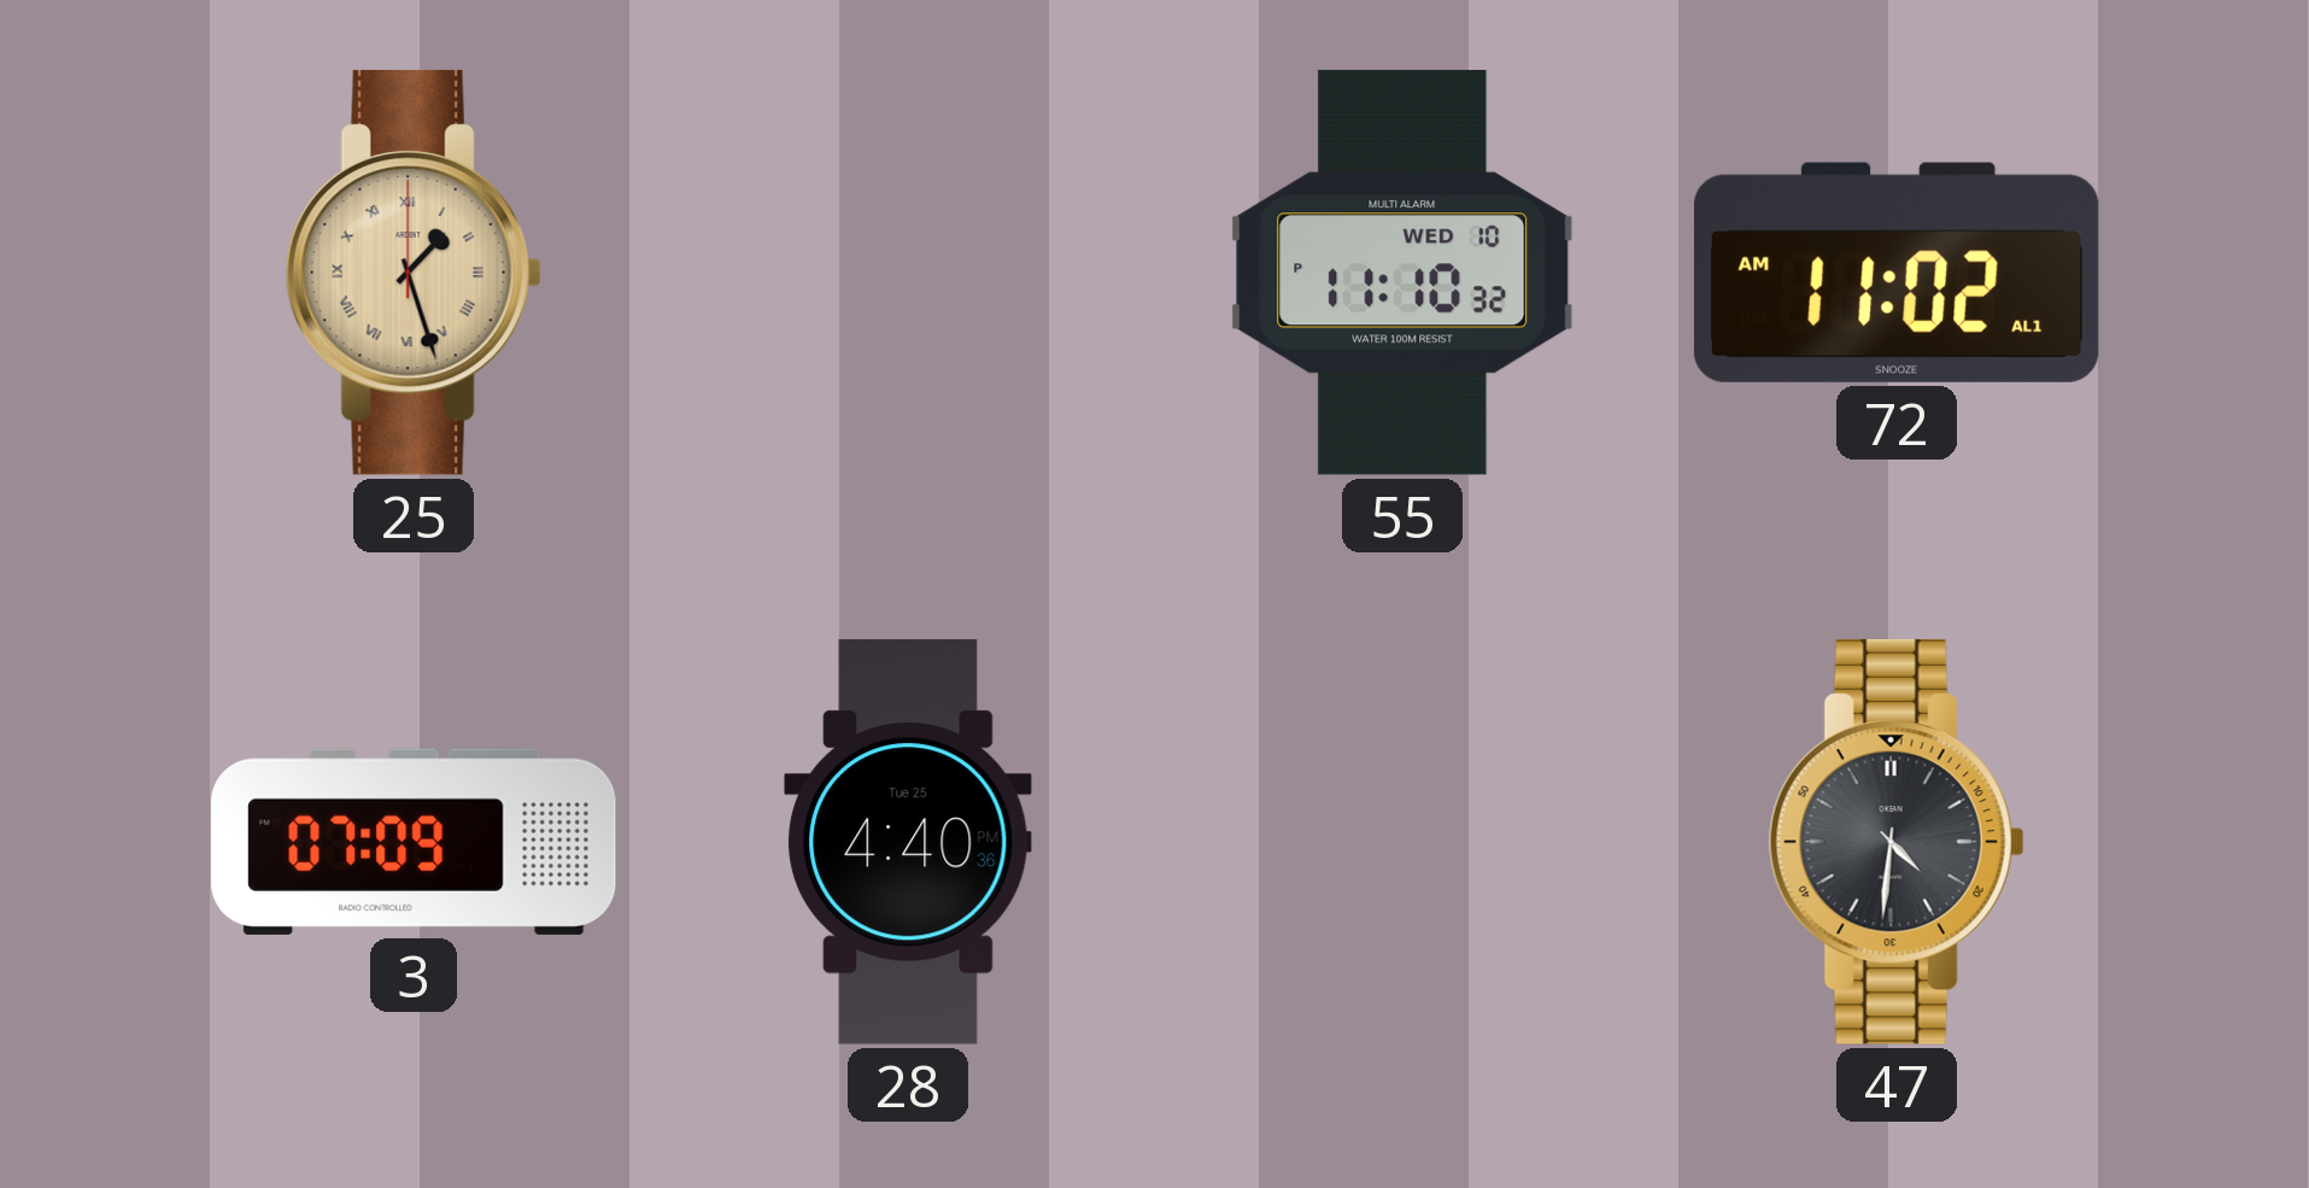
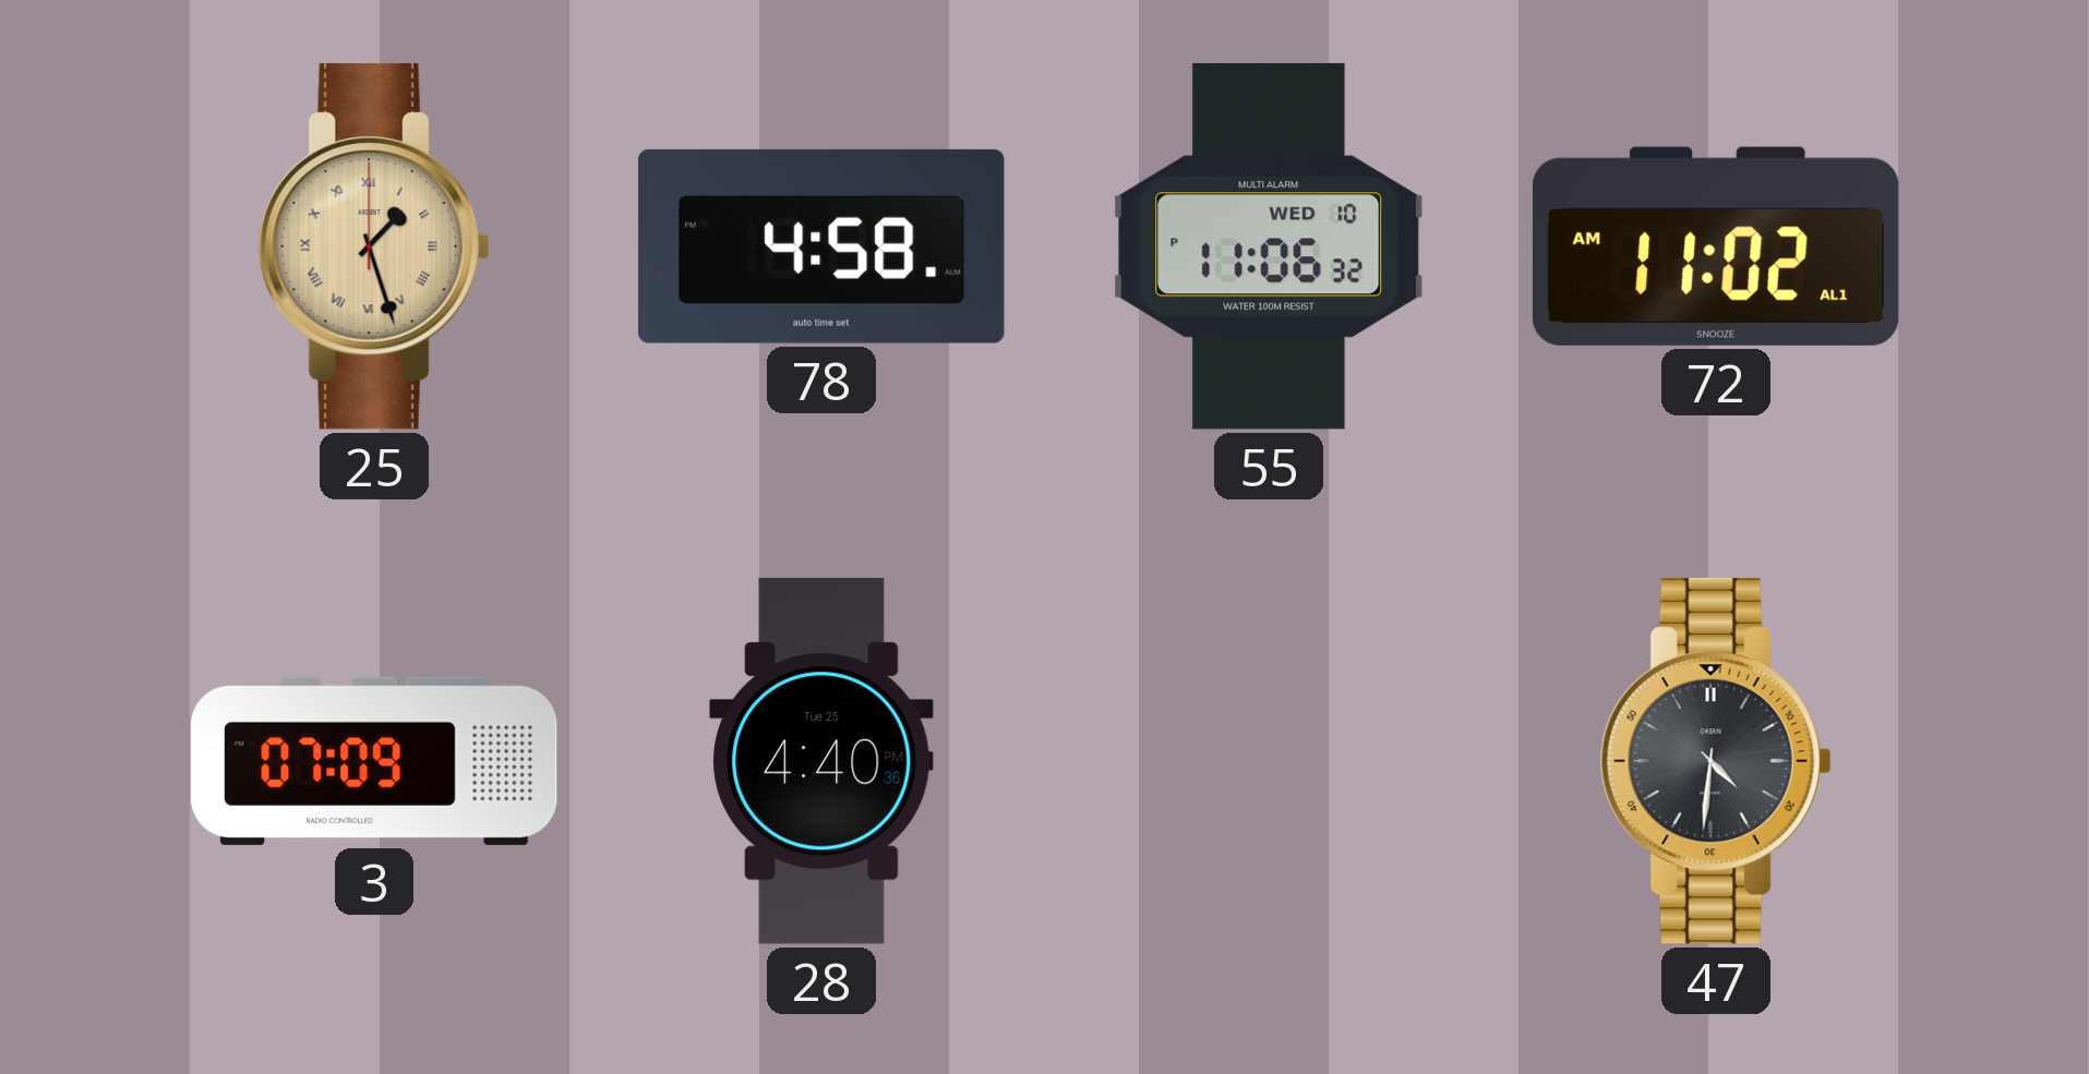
78: none -> 4:58
55: 11:10 -> 11:06
